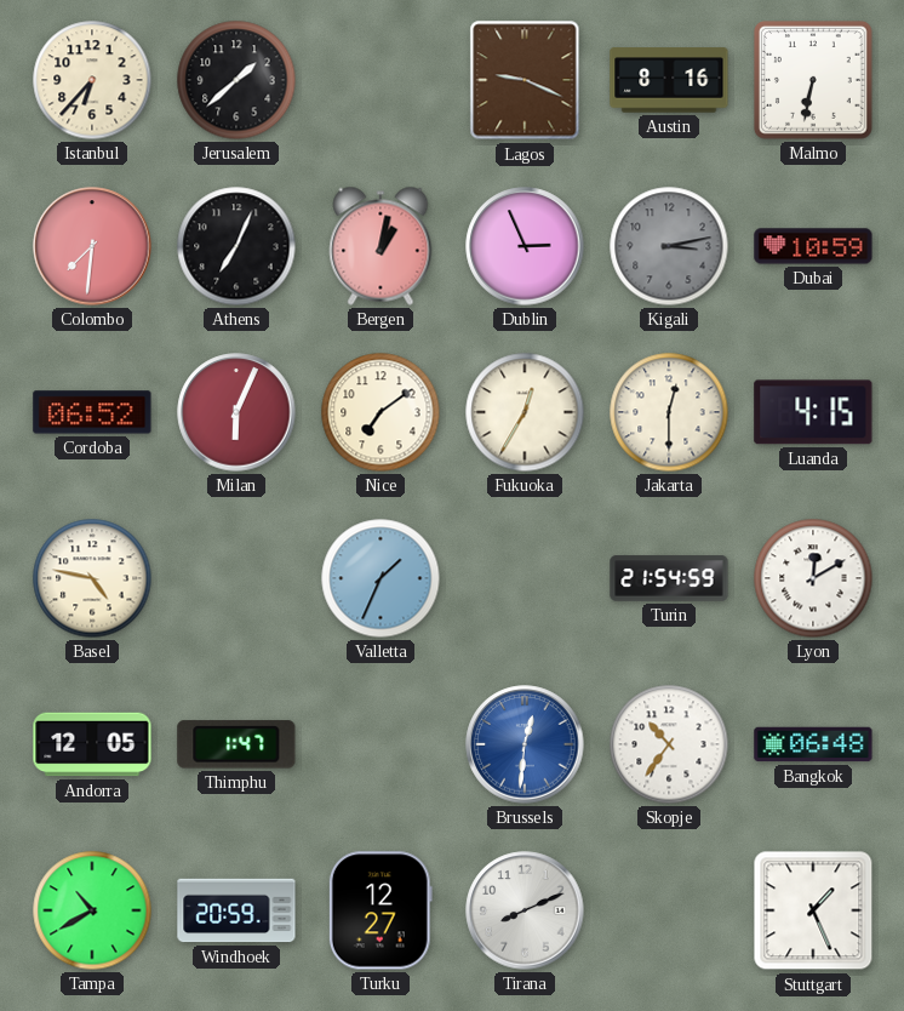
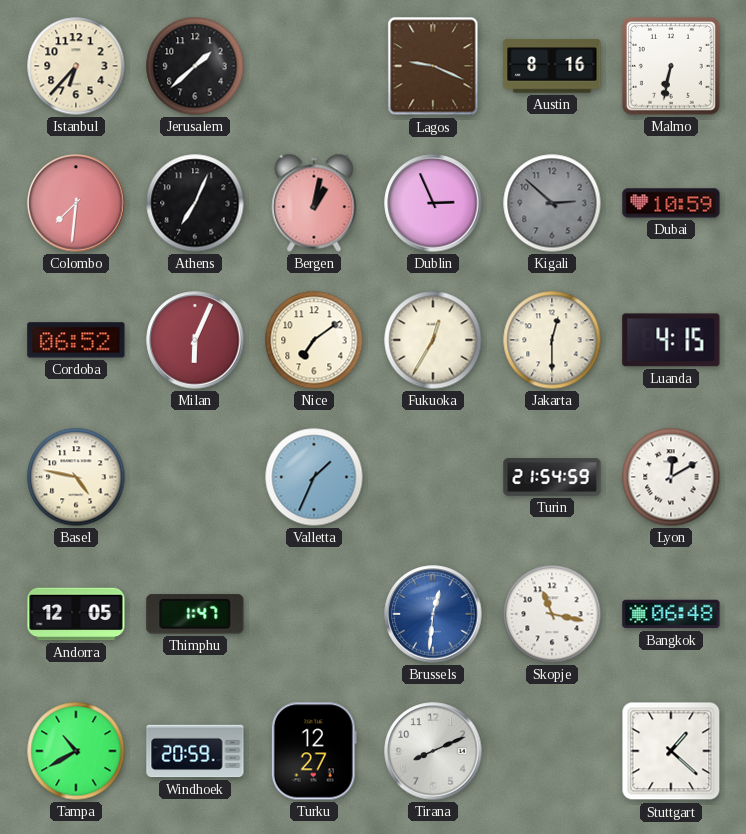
Kigali: 3:13 -> 2:52
Skopje: 10:36 -> 11:17
Stuttgart: 1:26 -> 1:22
